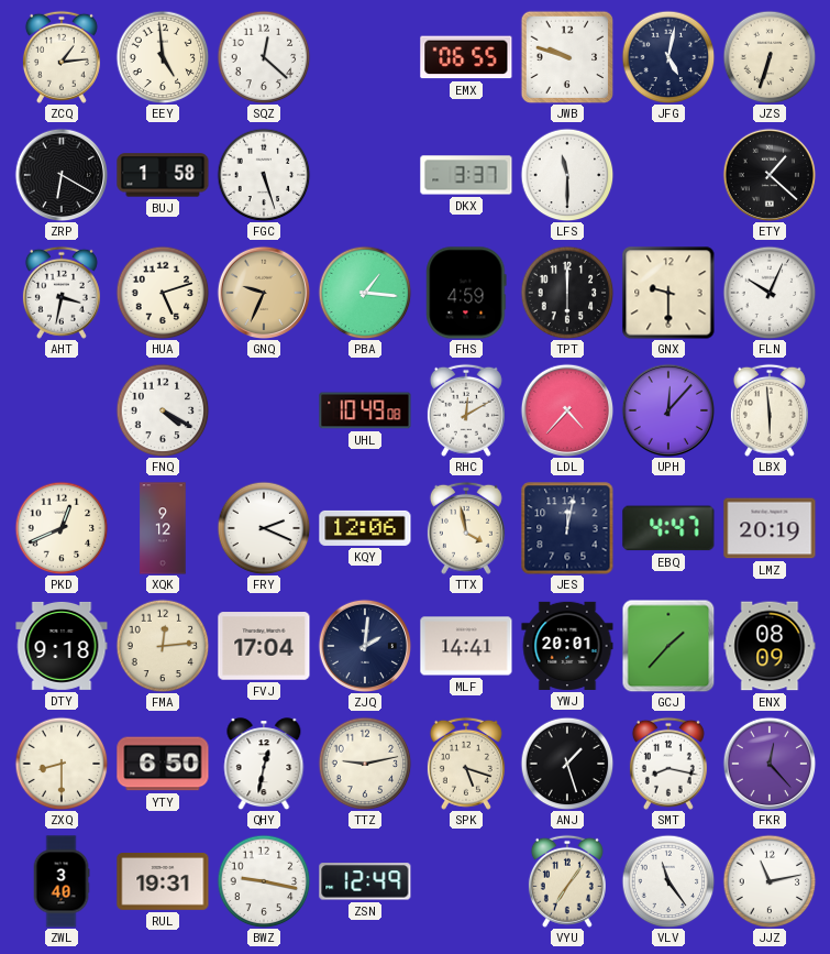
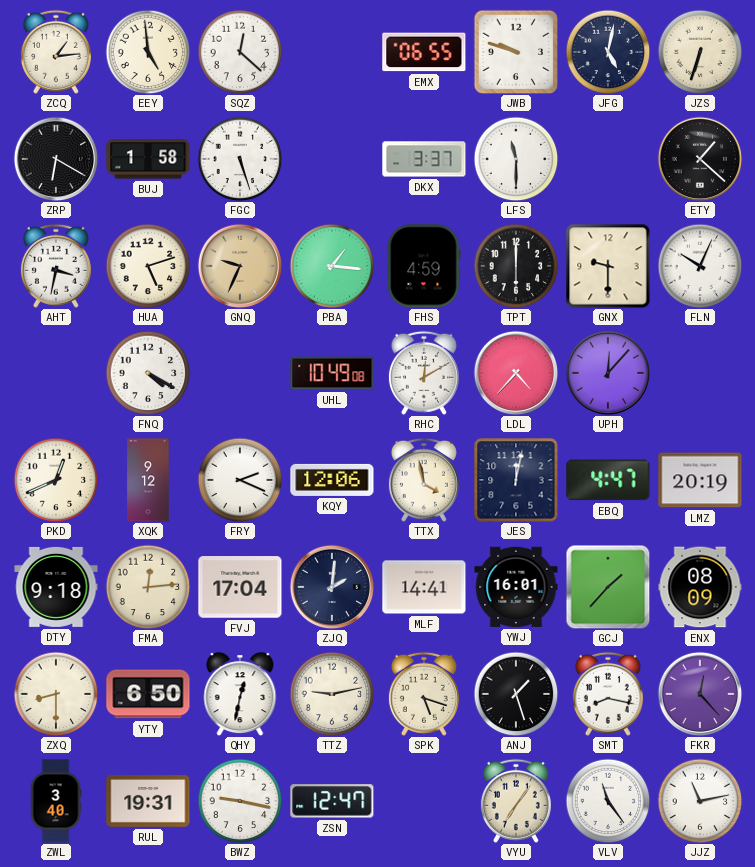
LBX: 5:59 -> none
YWJ: 20:01 -> 16:01
ZSN: 12:49 -> 12:47
